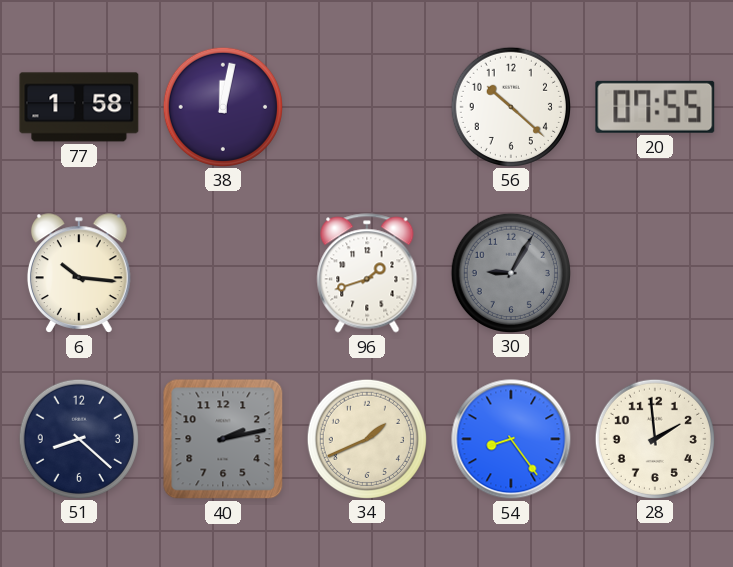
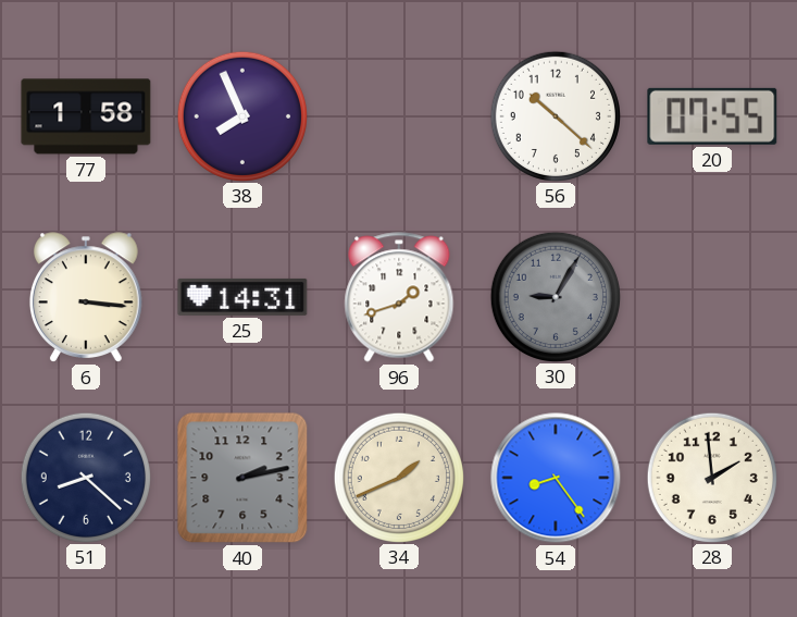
38: 12:02 -> 7:56
6: 10:16 -> 3:16
25: none -> 14:31
